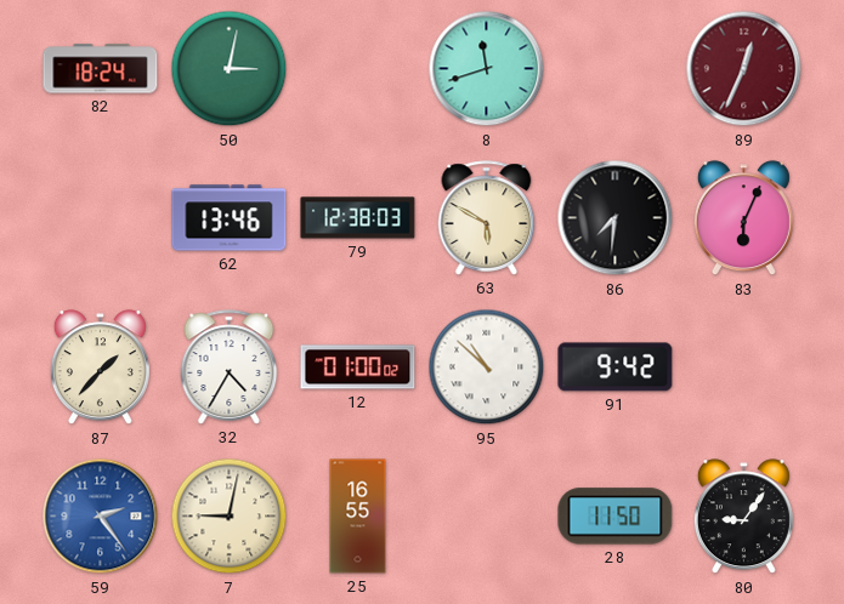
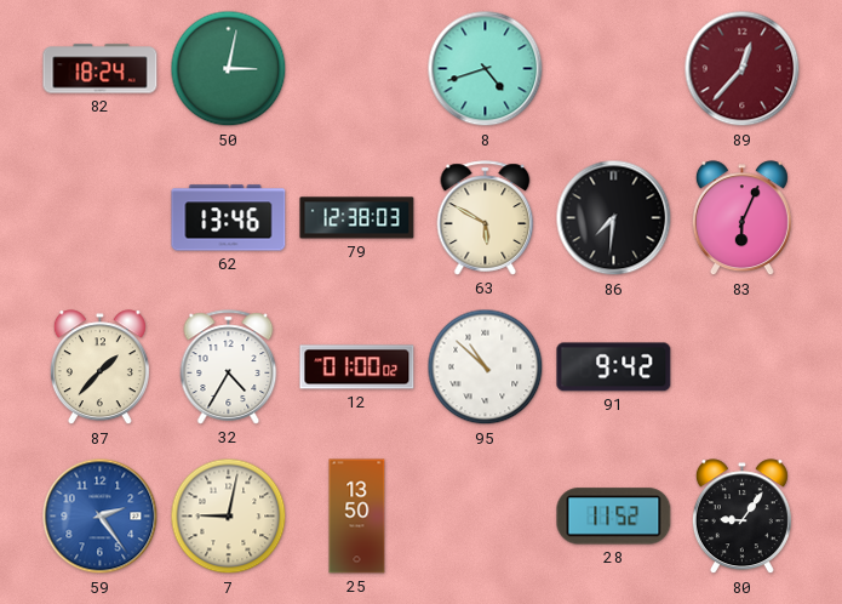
8: 11:42 -> 4:42
89: 12:34 -> 12:37
25: 16:55 -> 13:50
28: 11:50 -> 11:52
